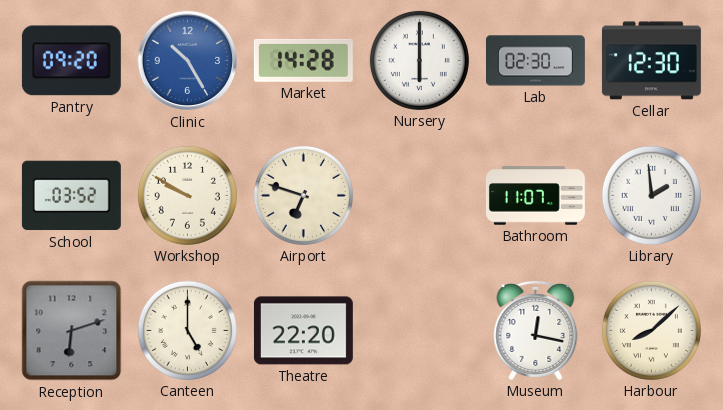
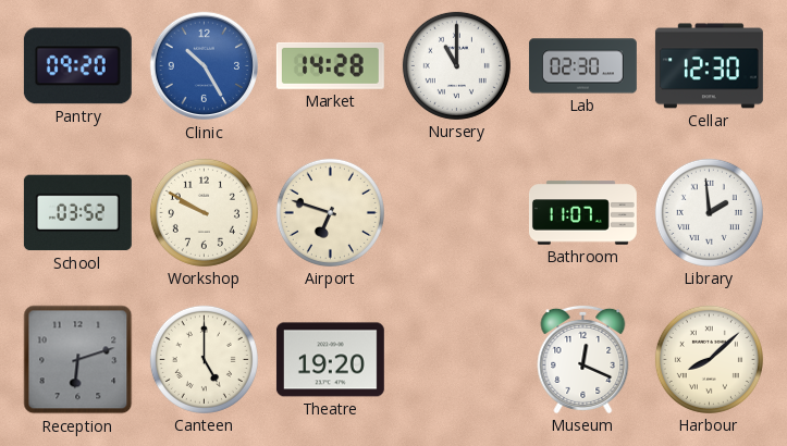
Nursery: 6:00 -> 11:00
Theatre: 22:20 -> 19:20
Museum: 12:17 -> 12:19
